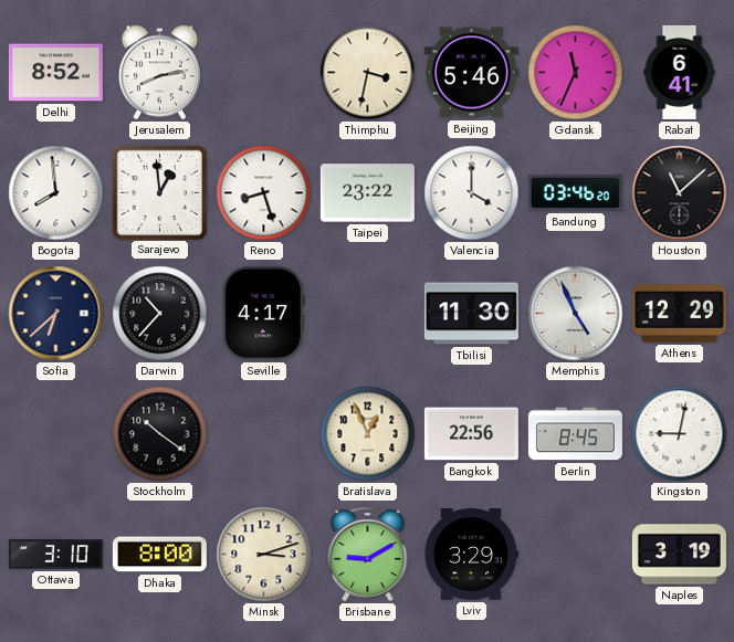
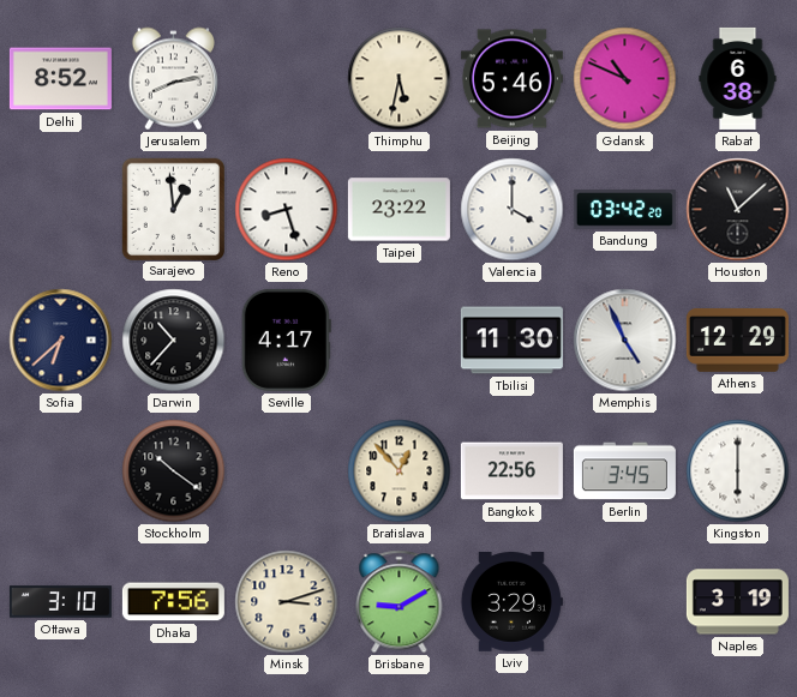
Thimphu: 3:32 -> 5:32
Gdansk: 11:34 -> 10:49
Rabat: 6:41 -> 6:38
Bogota: 7:59 -> none
Bandung: 03:46 -> 03:42
Bratislava: 12:56 -> 12:53
Berlin: 8:45 -> 3:45
Kingston: 9:02 -> 6:00
Dhaka: 8:00 -> 7:56
